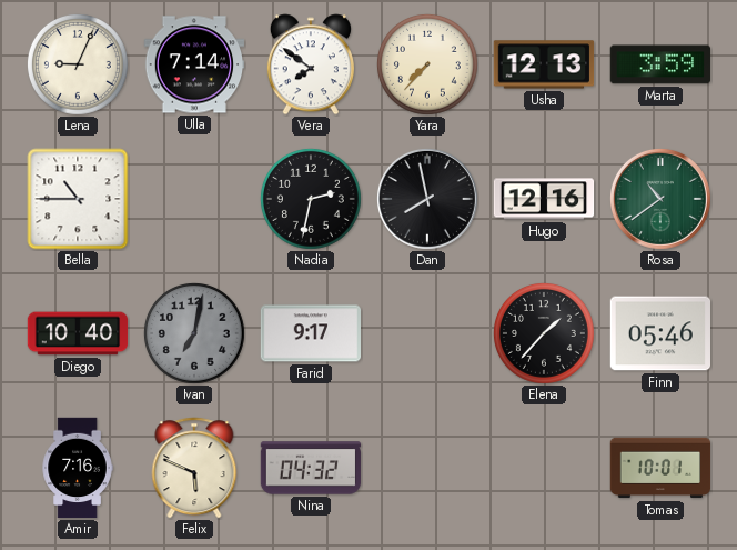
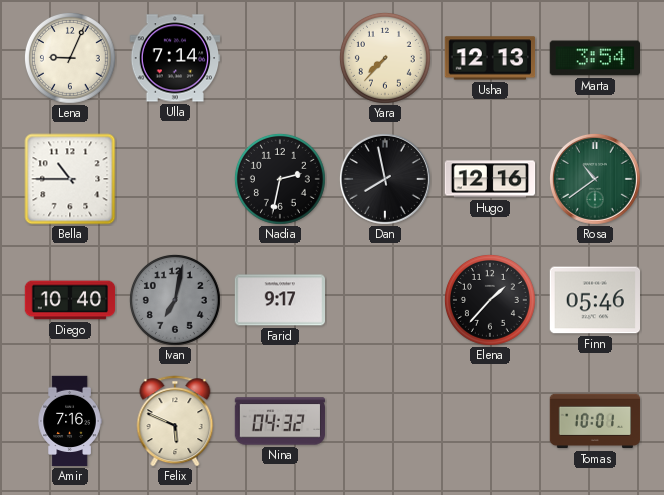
Vera: 7:51 -> none
Marta: 3:59 -> 3:54
